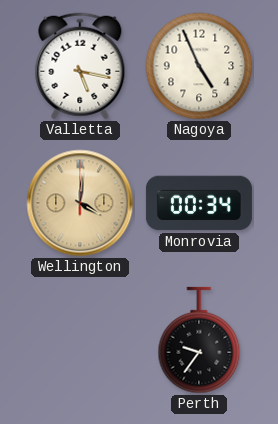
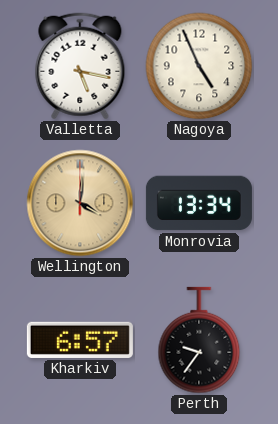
Monrovia: 00:34 -> 13:34
Kharkiv: none -> 6:57
